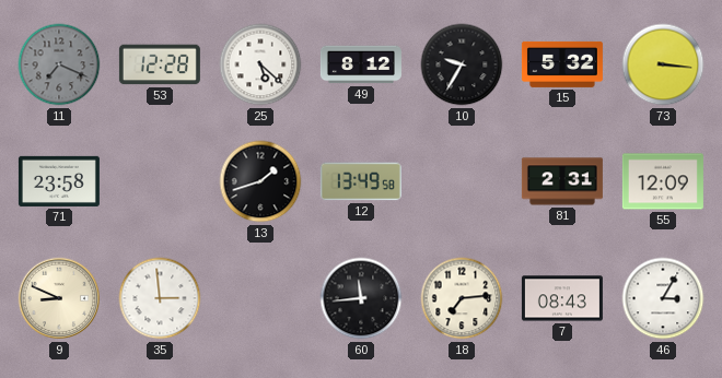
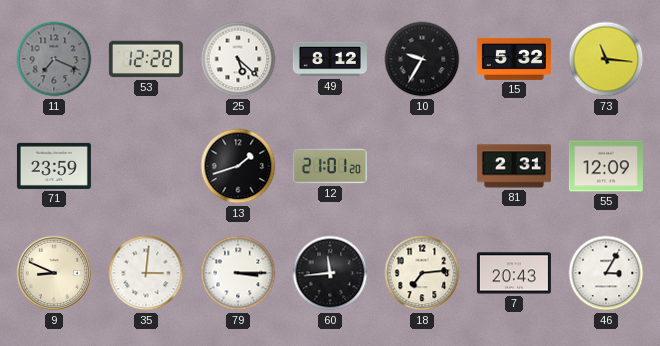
73: 3:16 -> 11:16
71: 23:58 -> 23:59
12: 13:49 -> 21:01
35: 2:59 -> 3:01
79: none -> 3:15
7: 08:43 -> 20:43
